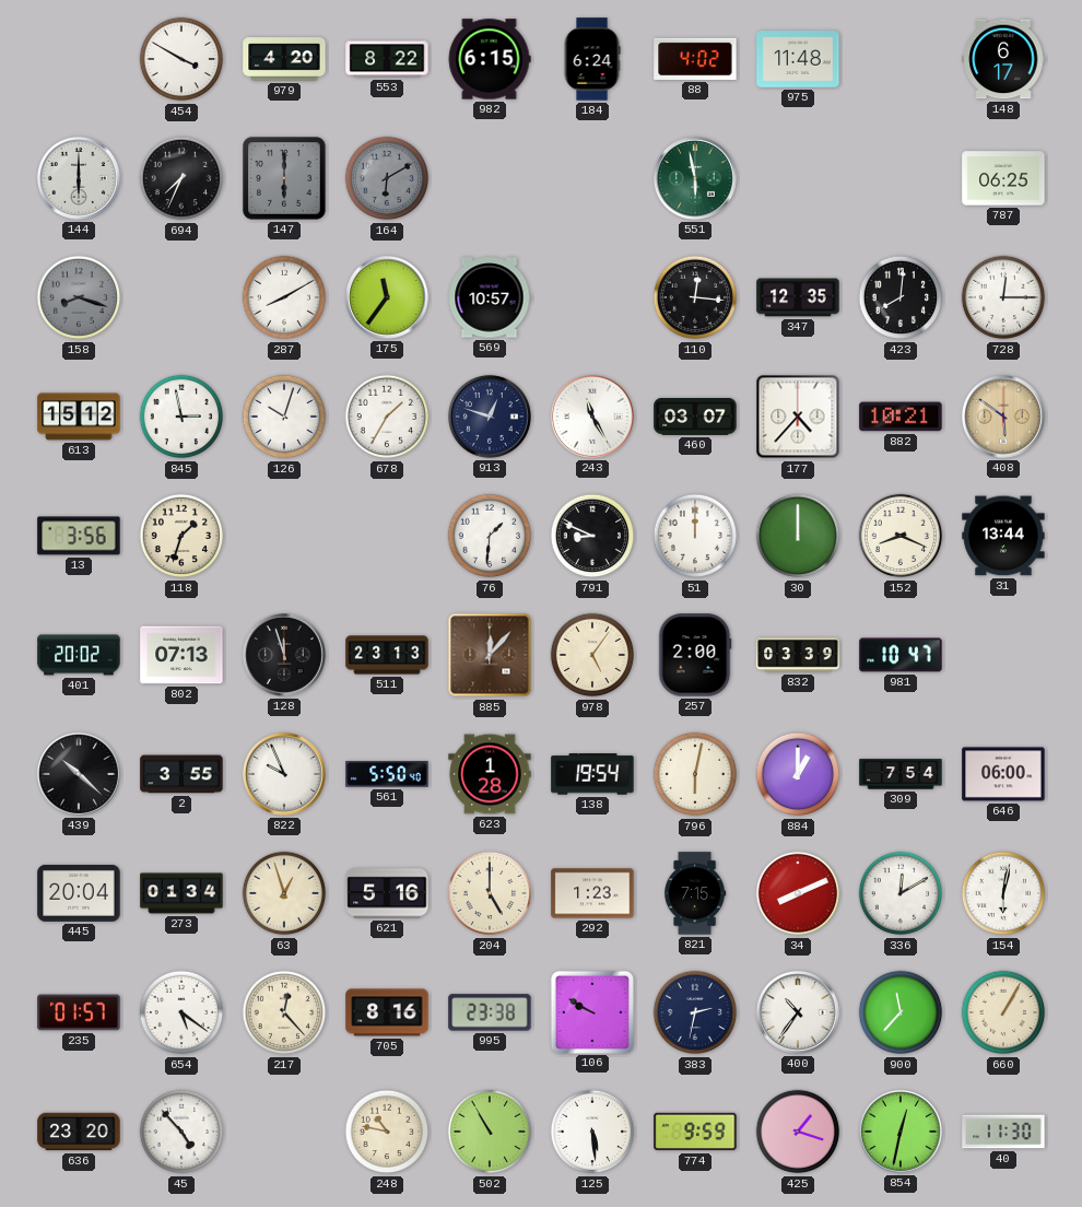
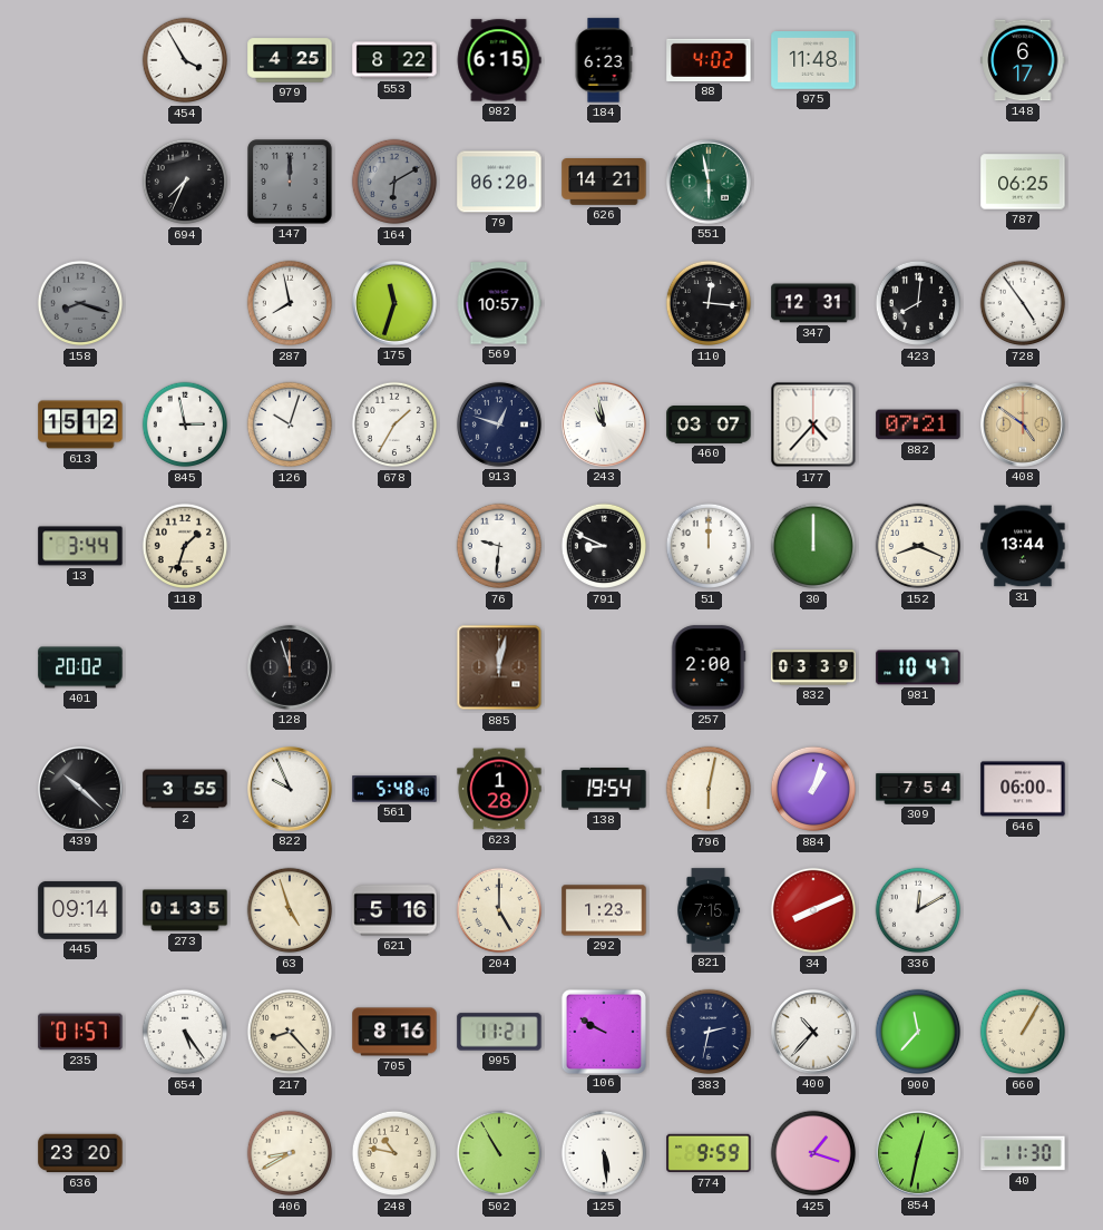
454: 3:50 -> 3:55
979: 4:20 -> 4:25
184: 6:24 -> 6:23
144: 6:00 -> none
147: 6:00 -> 12:00
79: none -> 06:20
626: none -> 14:21
287: 8:10 -> 7:58
175: 11:36 -> 11:33
347: 12:35 -> 12:31
728: 12:15 -> 4:54
243: 11:25 -> 10:58
882: 10:21 -> 07:21
408: 5:51 -> 4:51
13: 3:56 -> 3:44
76: 1:31 -> 9:31
802: 07:13 -> none
511: 23:13 -> none
885: 12:07 -> 12:02
978: 5:06 -> none
561: 5:50 -> 5:48
884: 1:00 -> 1:03
445: 20:04 -> 09:14
273: 01:34 -> 01:35
63: 12:57 -> 4:57
154: 6:02 -> none
654: 5:21 -> 5:24
217: 12:23 -> 8:23
995: 23:38 -> 11:21
400: 10:36 -> 10:37
45: 4:53 -> none
406: none -> 8:40
